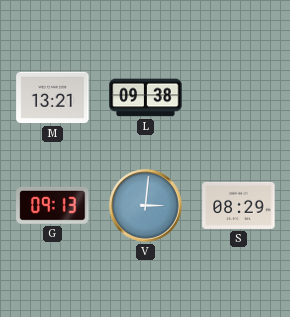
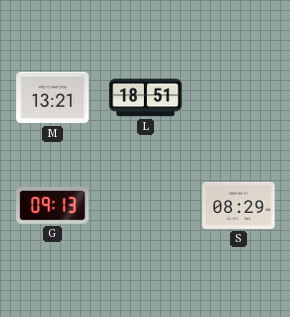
L: 09:38 -> 18:51
V: 3:01 -> none
